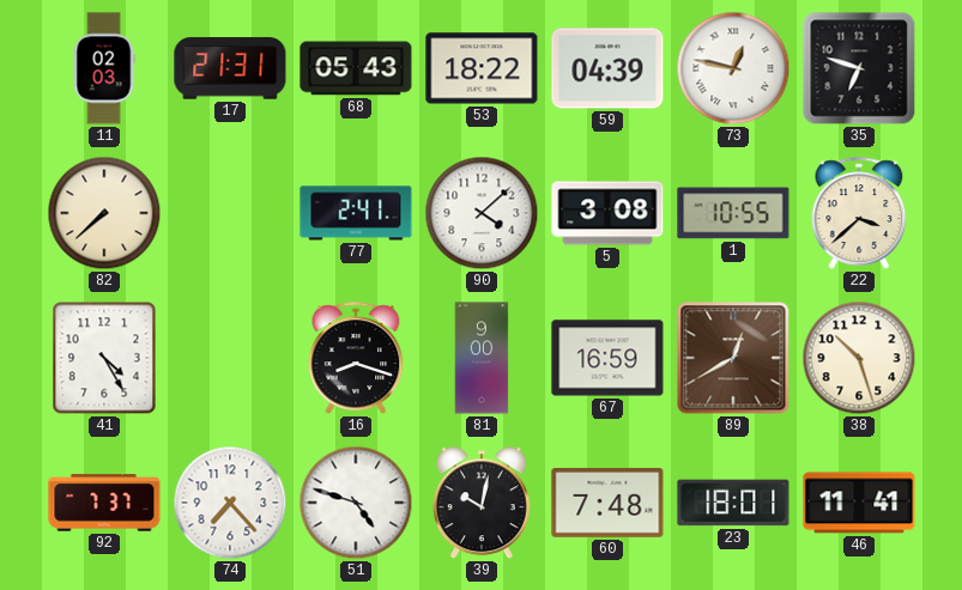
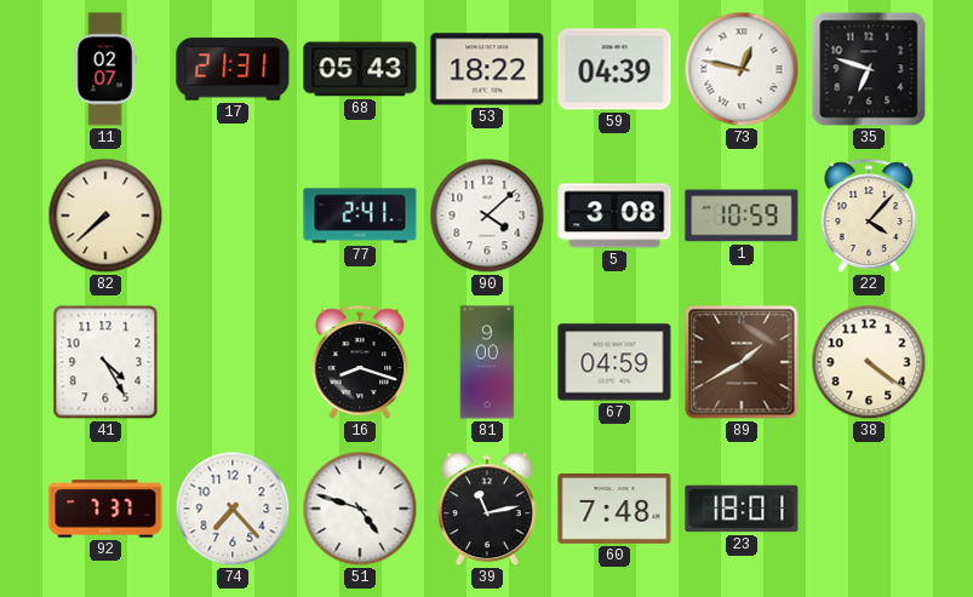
11: 02:03 -> 02:07
1: 10:55 -> 10:59
22: 3:38 -> 4:07
67: 16:59 -> 04:59
89: 12:40 -> 1:40
38: 10:27 -> 4:21
39: 10:02 -> 11:13
46: 11:41 -> none
